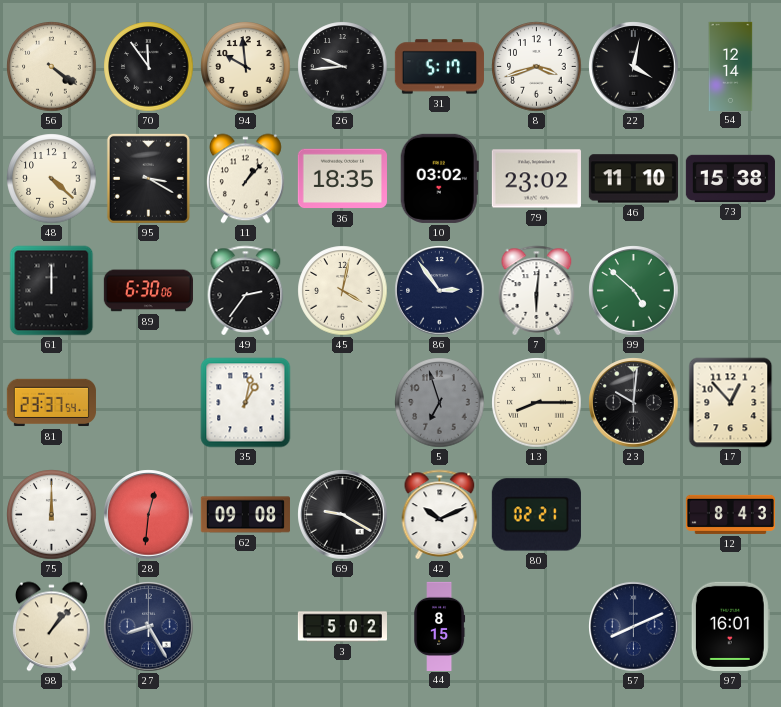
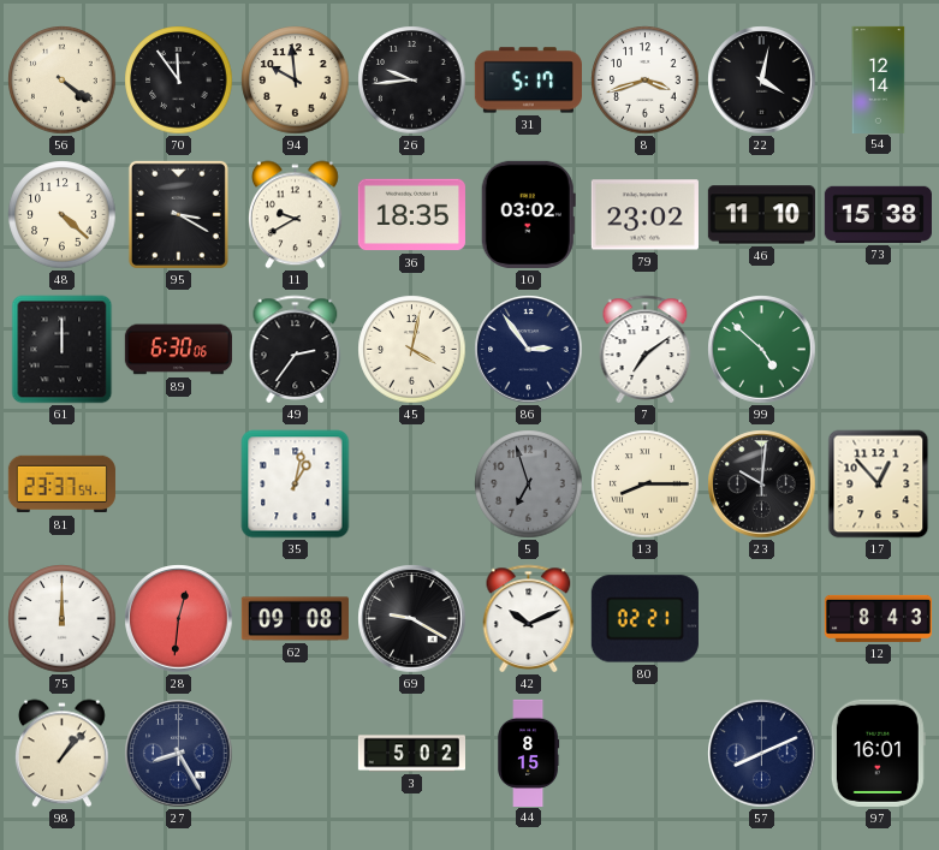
11: 1:07 -> 9:40
7: 6:01 -> 7:09
